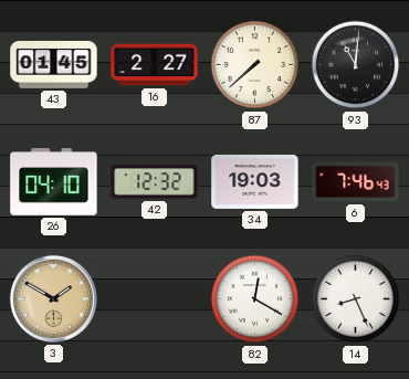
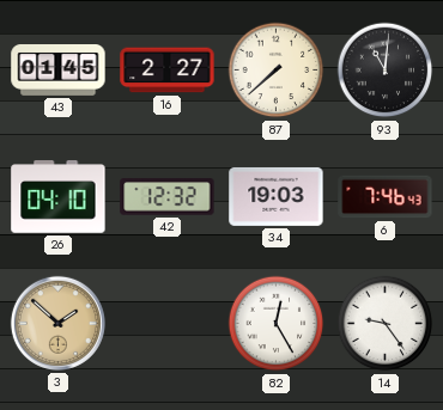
3: 1:50 -> 1:52
82: 12:20 -> 12:25
14: 8:26 -> 9:24
